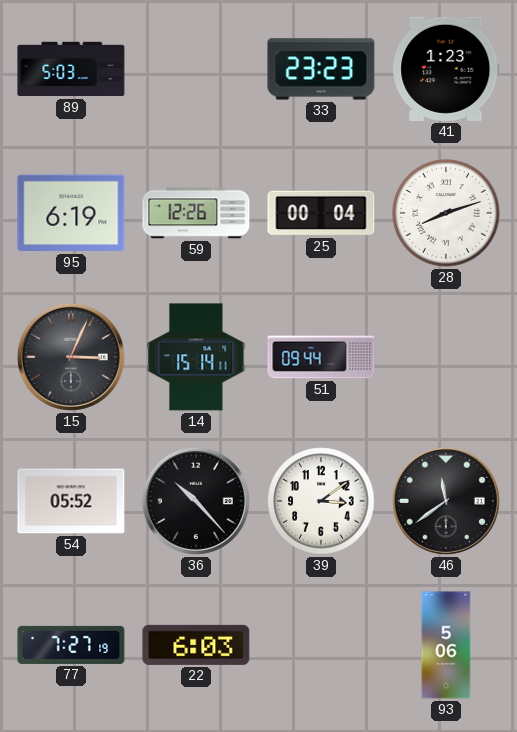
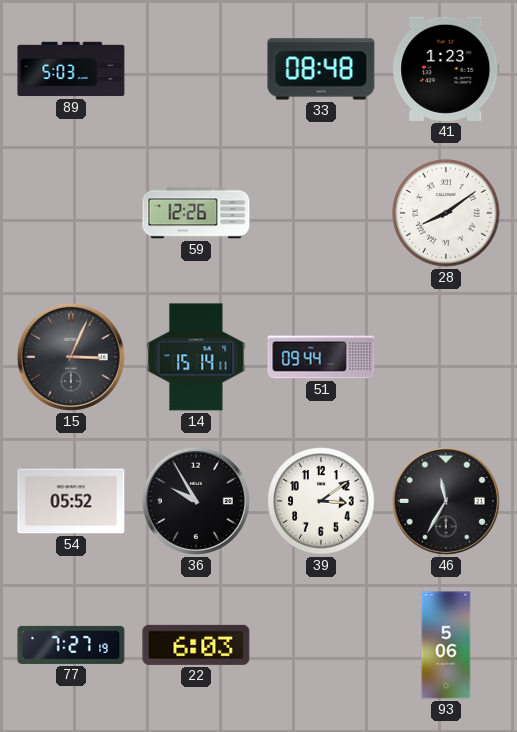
33: 23:23 -> 08:48
95: 6:19 -> none
25: 00:04 -> none
28: 8:12 -> 8:09
36: 10:23 -> 9:55
46: 11:39 -> 11:35
